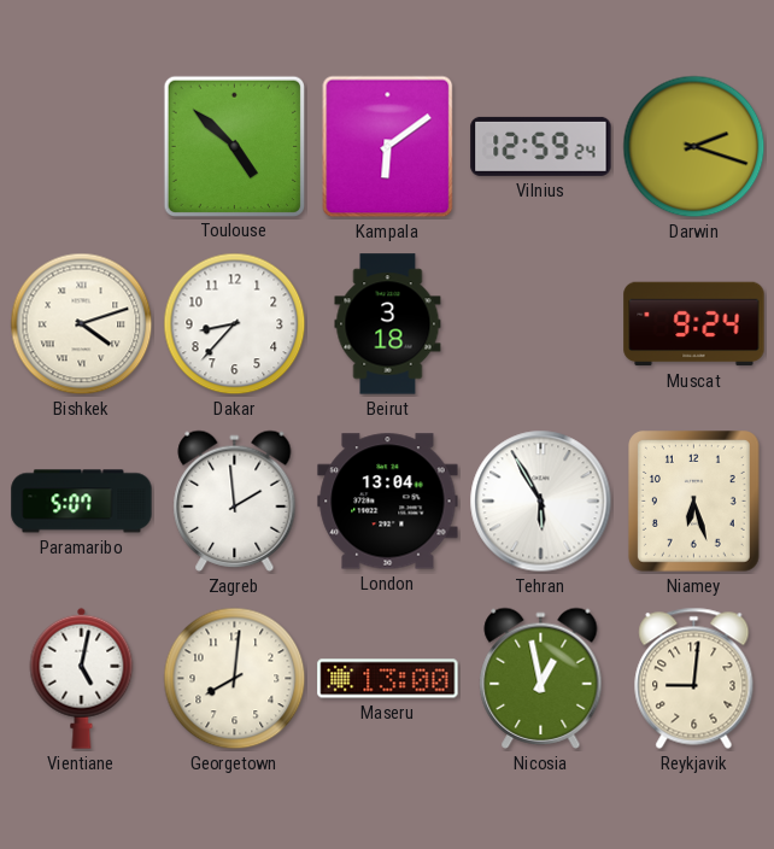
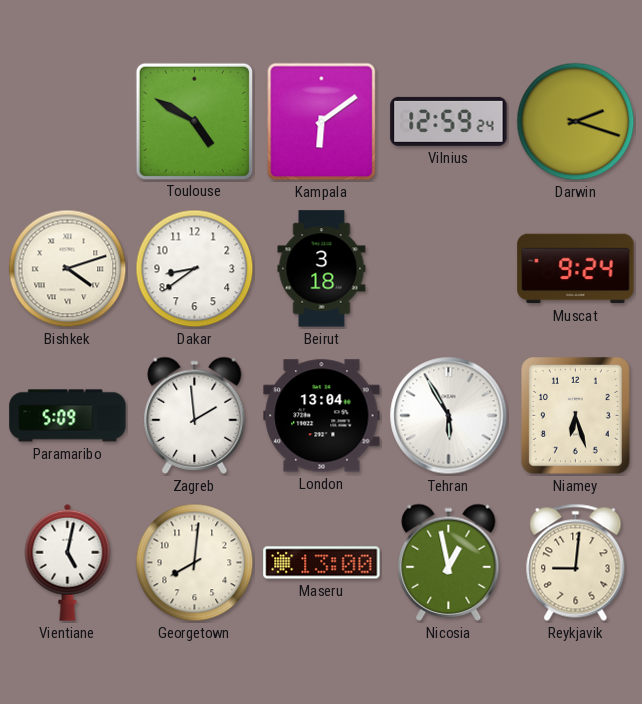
Toulouse: 4:52 -> 4:50
Dakar: 8:37 -> 8:39
Paramaribo: 5:07 -> 5:09
